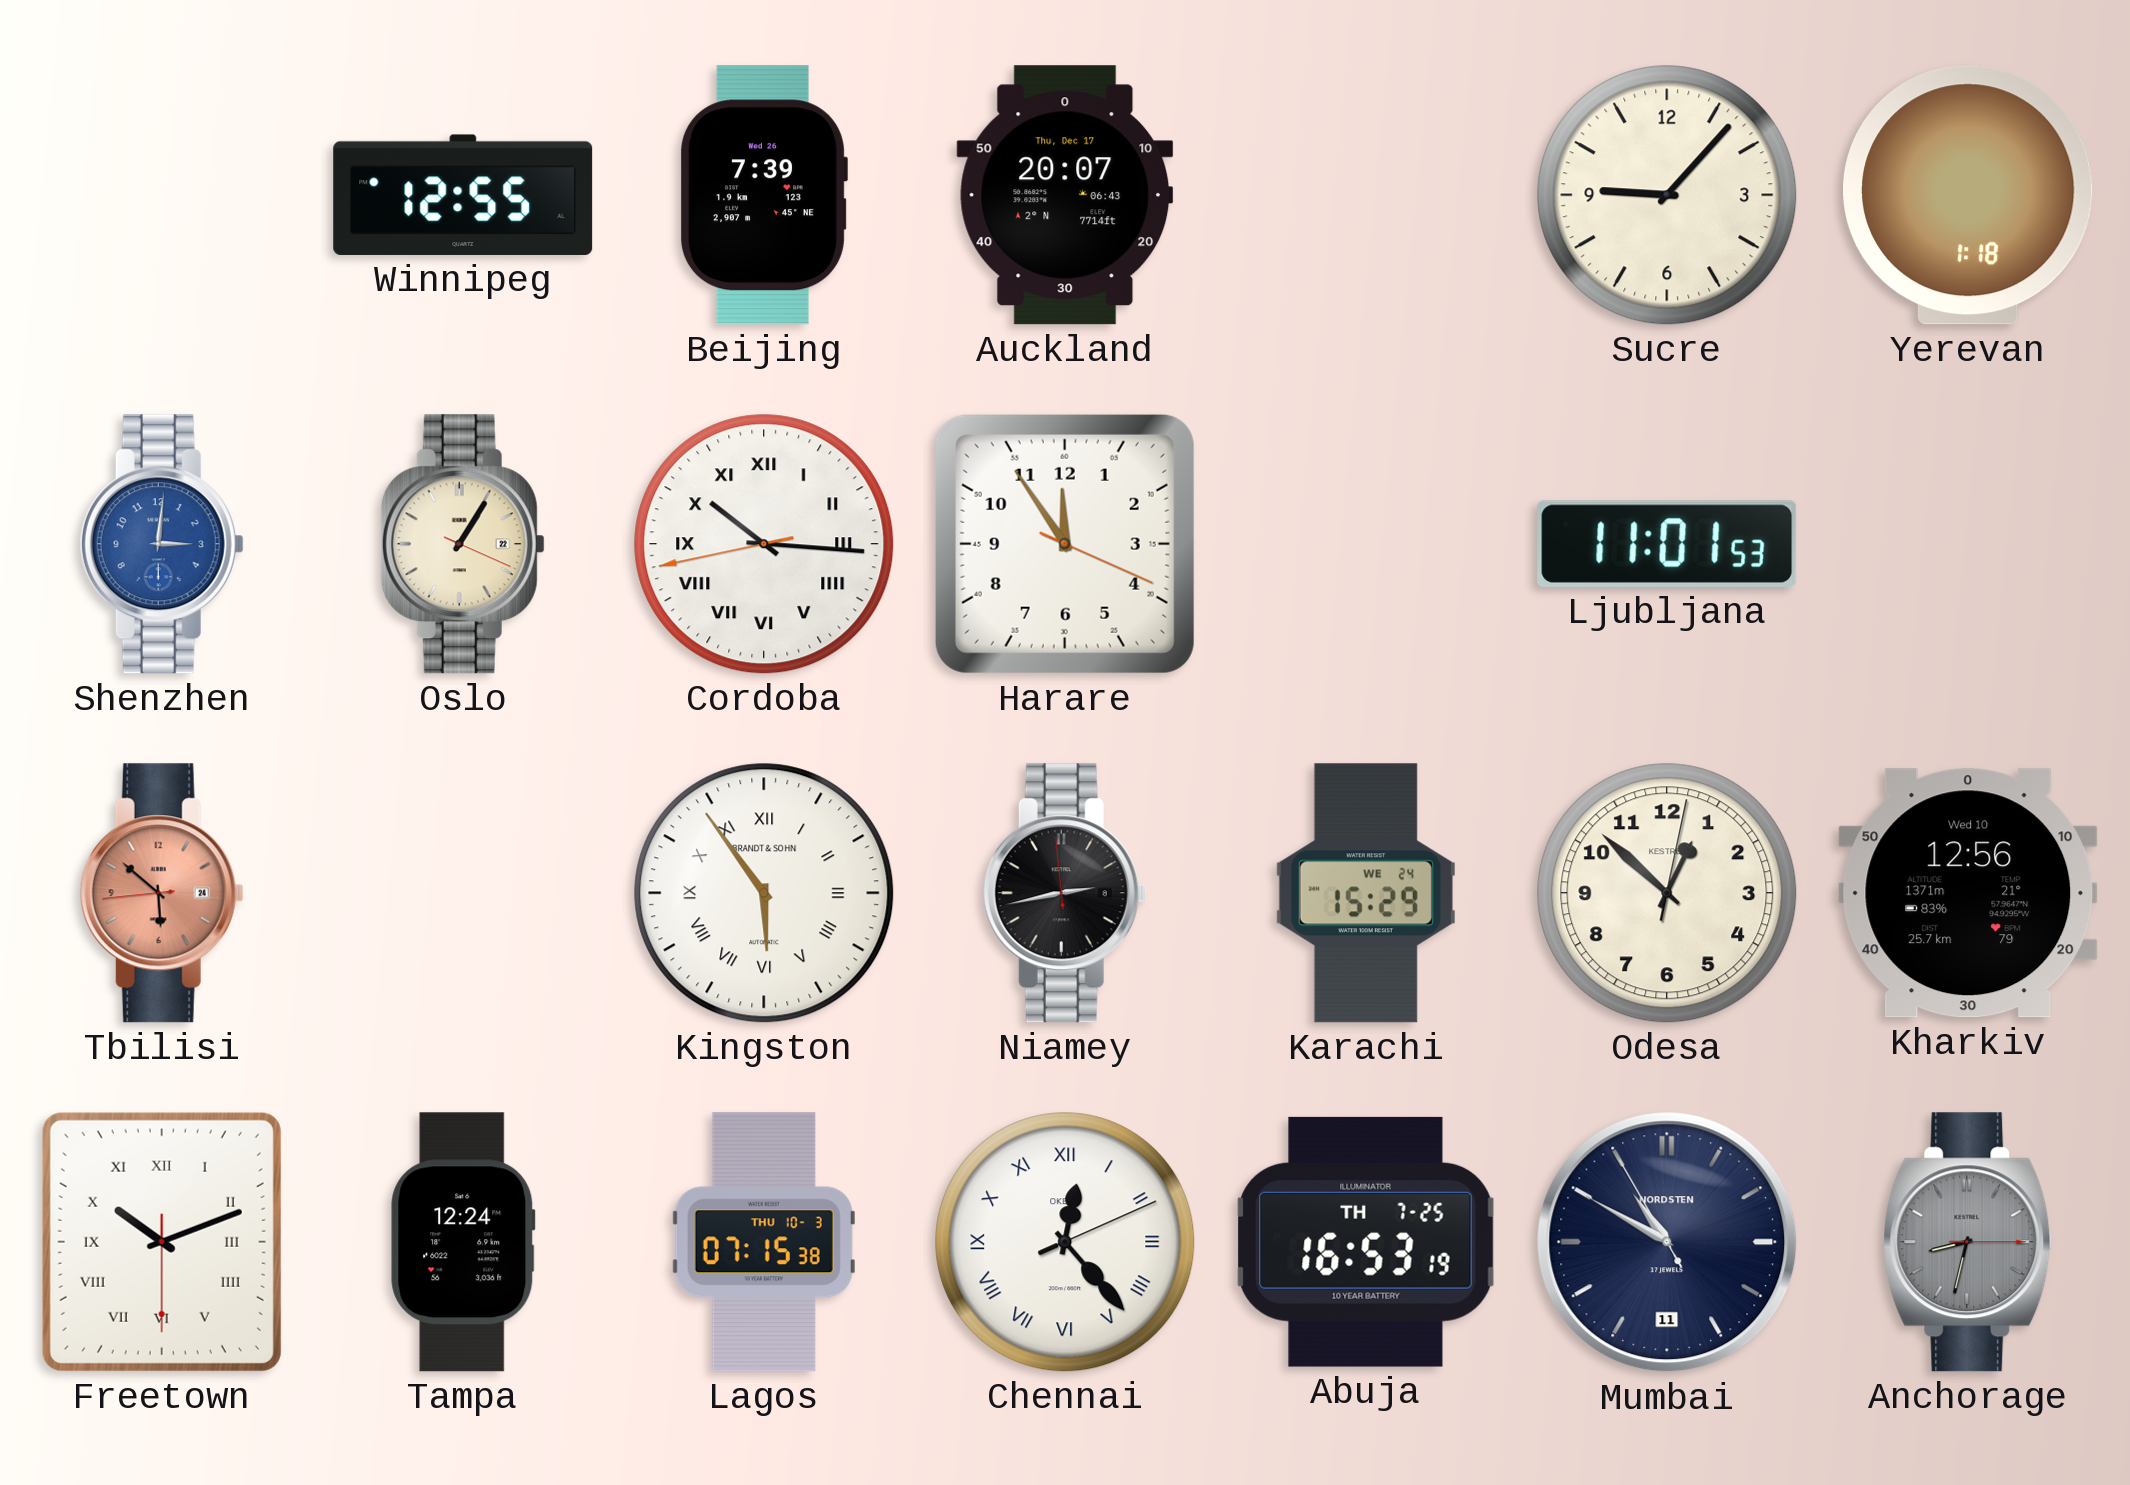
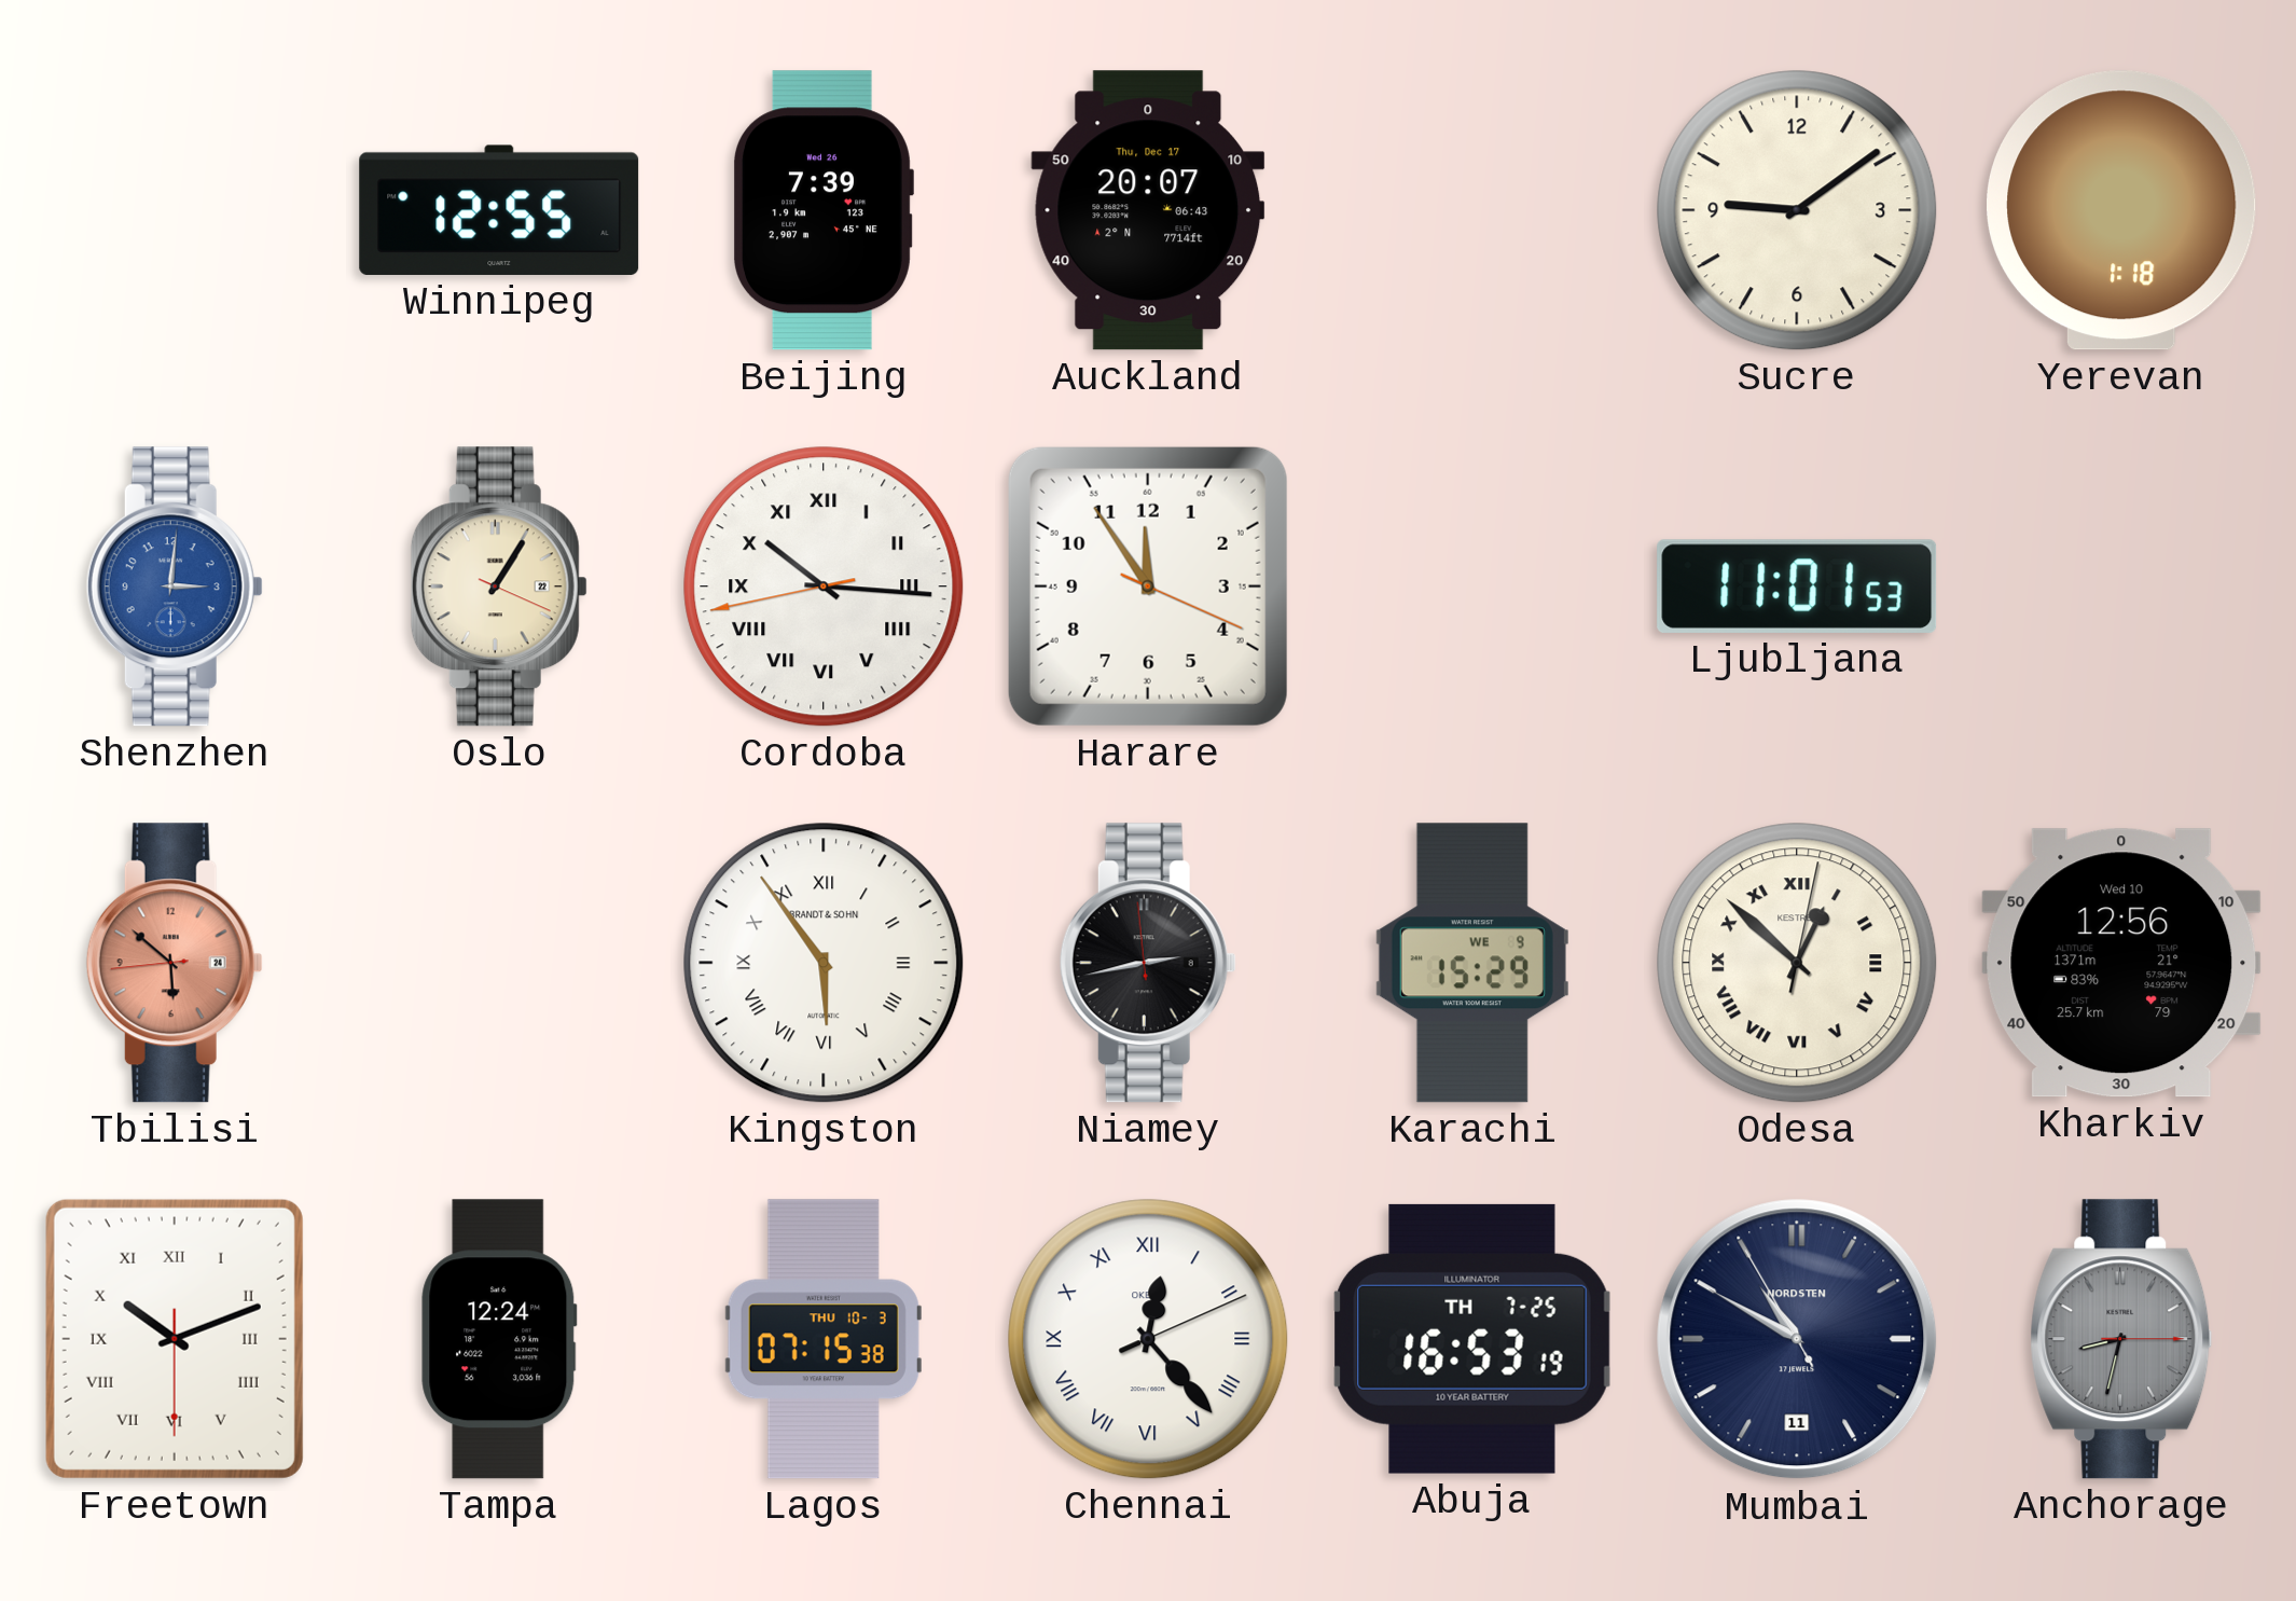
Sucre: 9:07 -> 9:09
Karachi date: WE 24 -> WE 9
Odesa numerals: Arabic -> Roman
